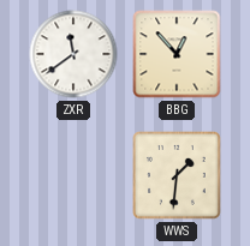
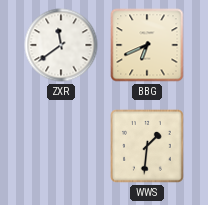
BBG: 12:53 -> 6:41
